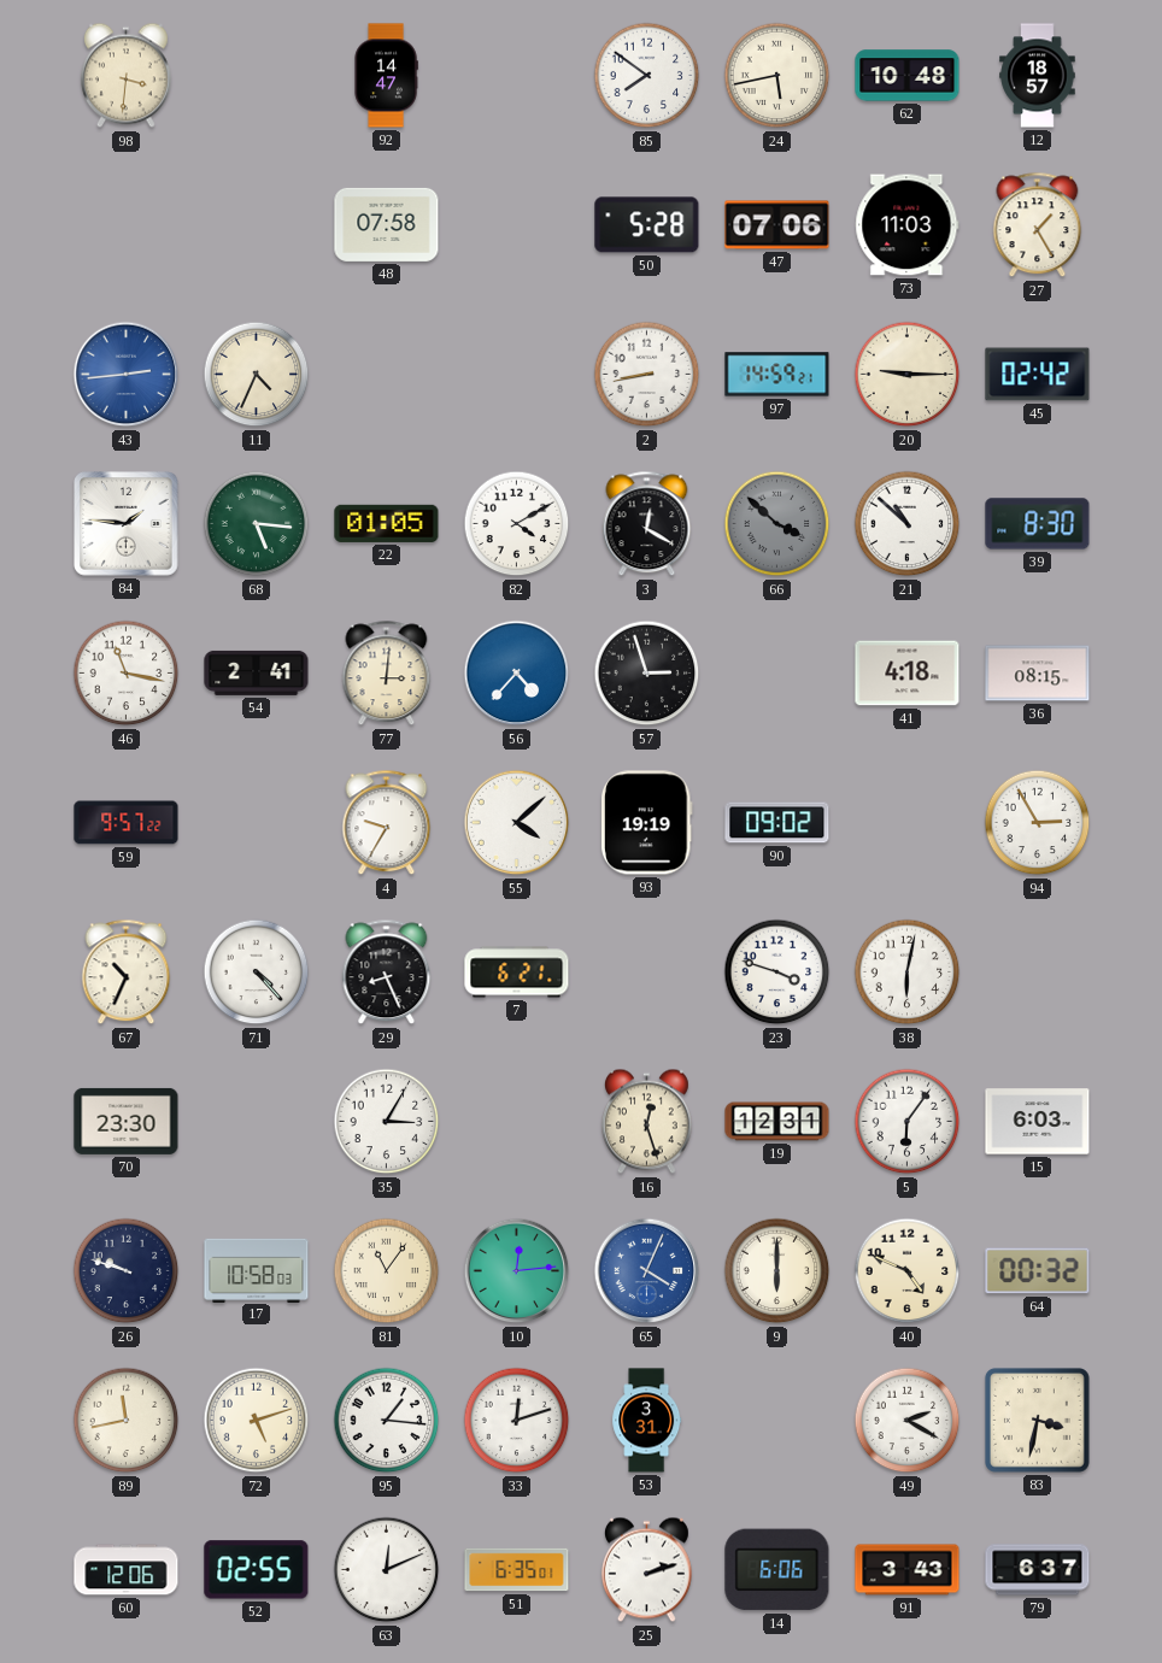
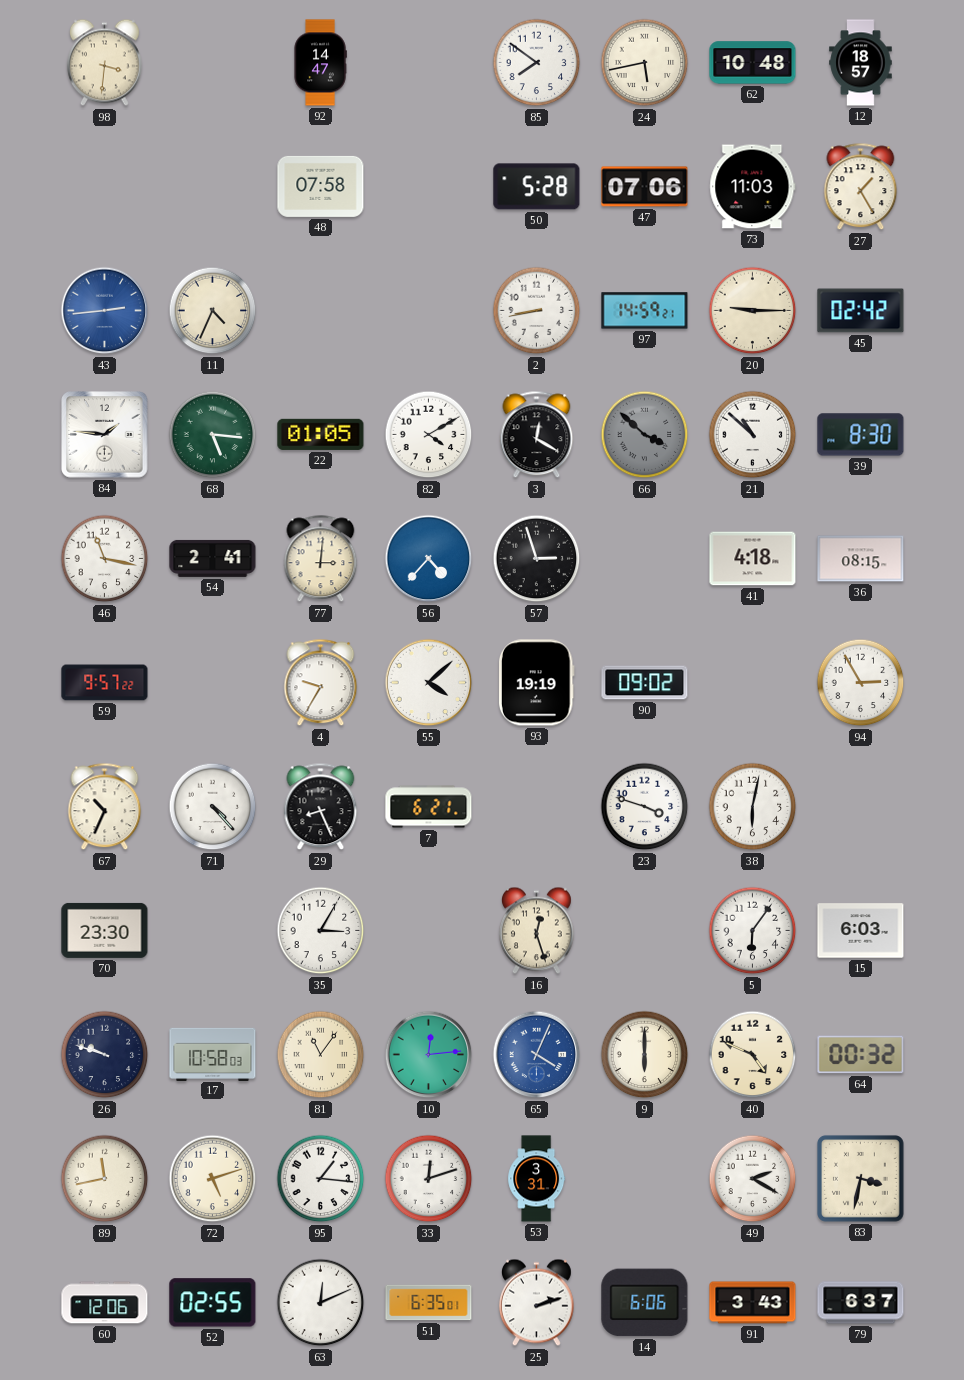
19: 12:31 -> none
